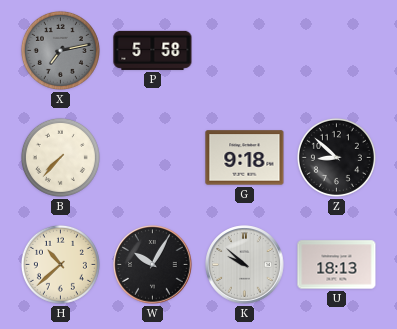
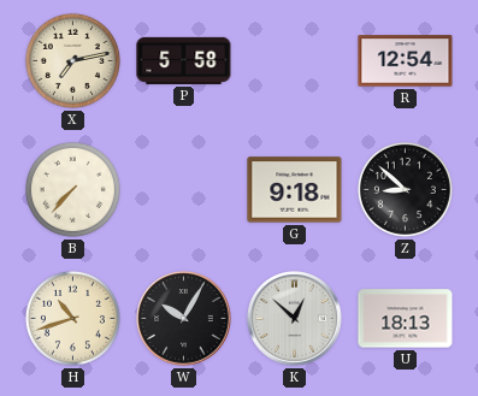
X dial: grey -> cream
R: none -> 12:54
H: 10:38 -> 10:42
K: 9:52 -> 12:52
